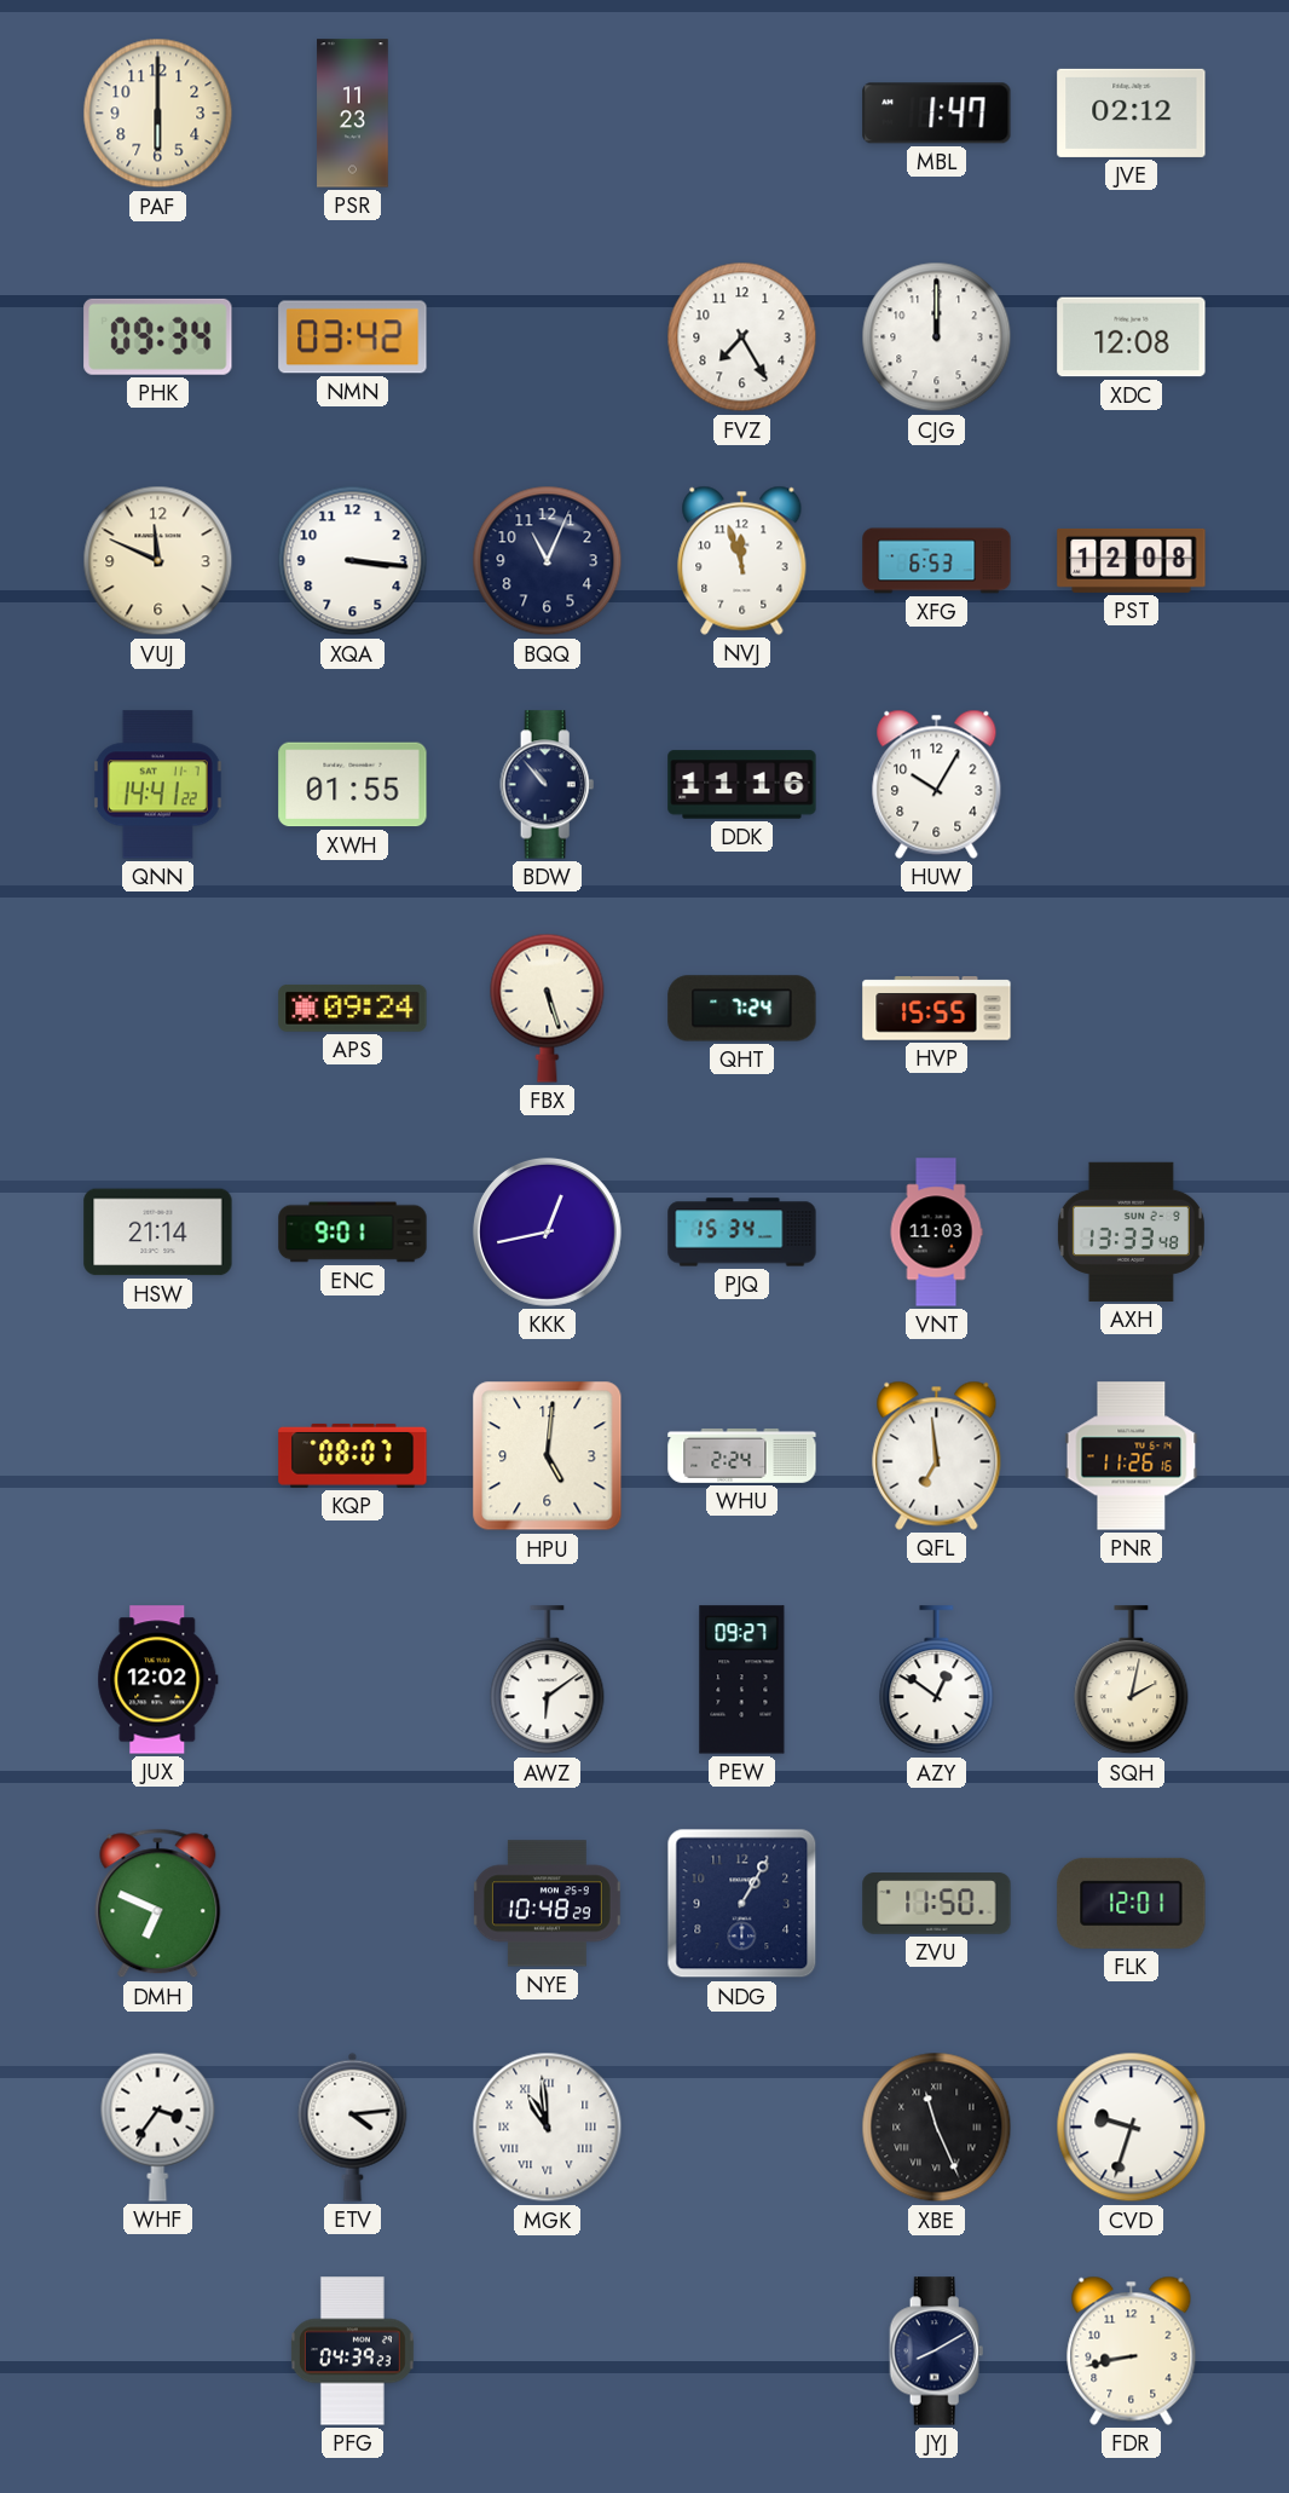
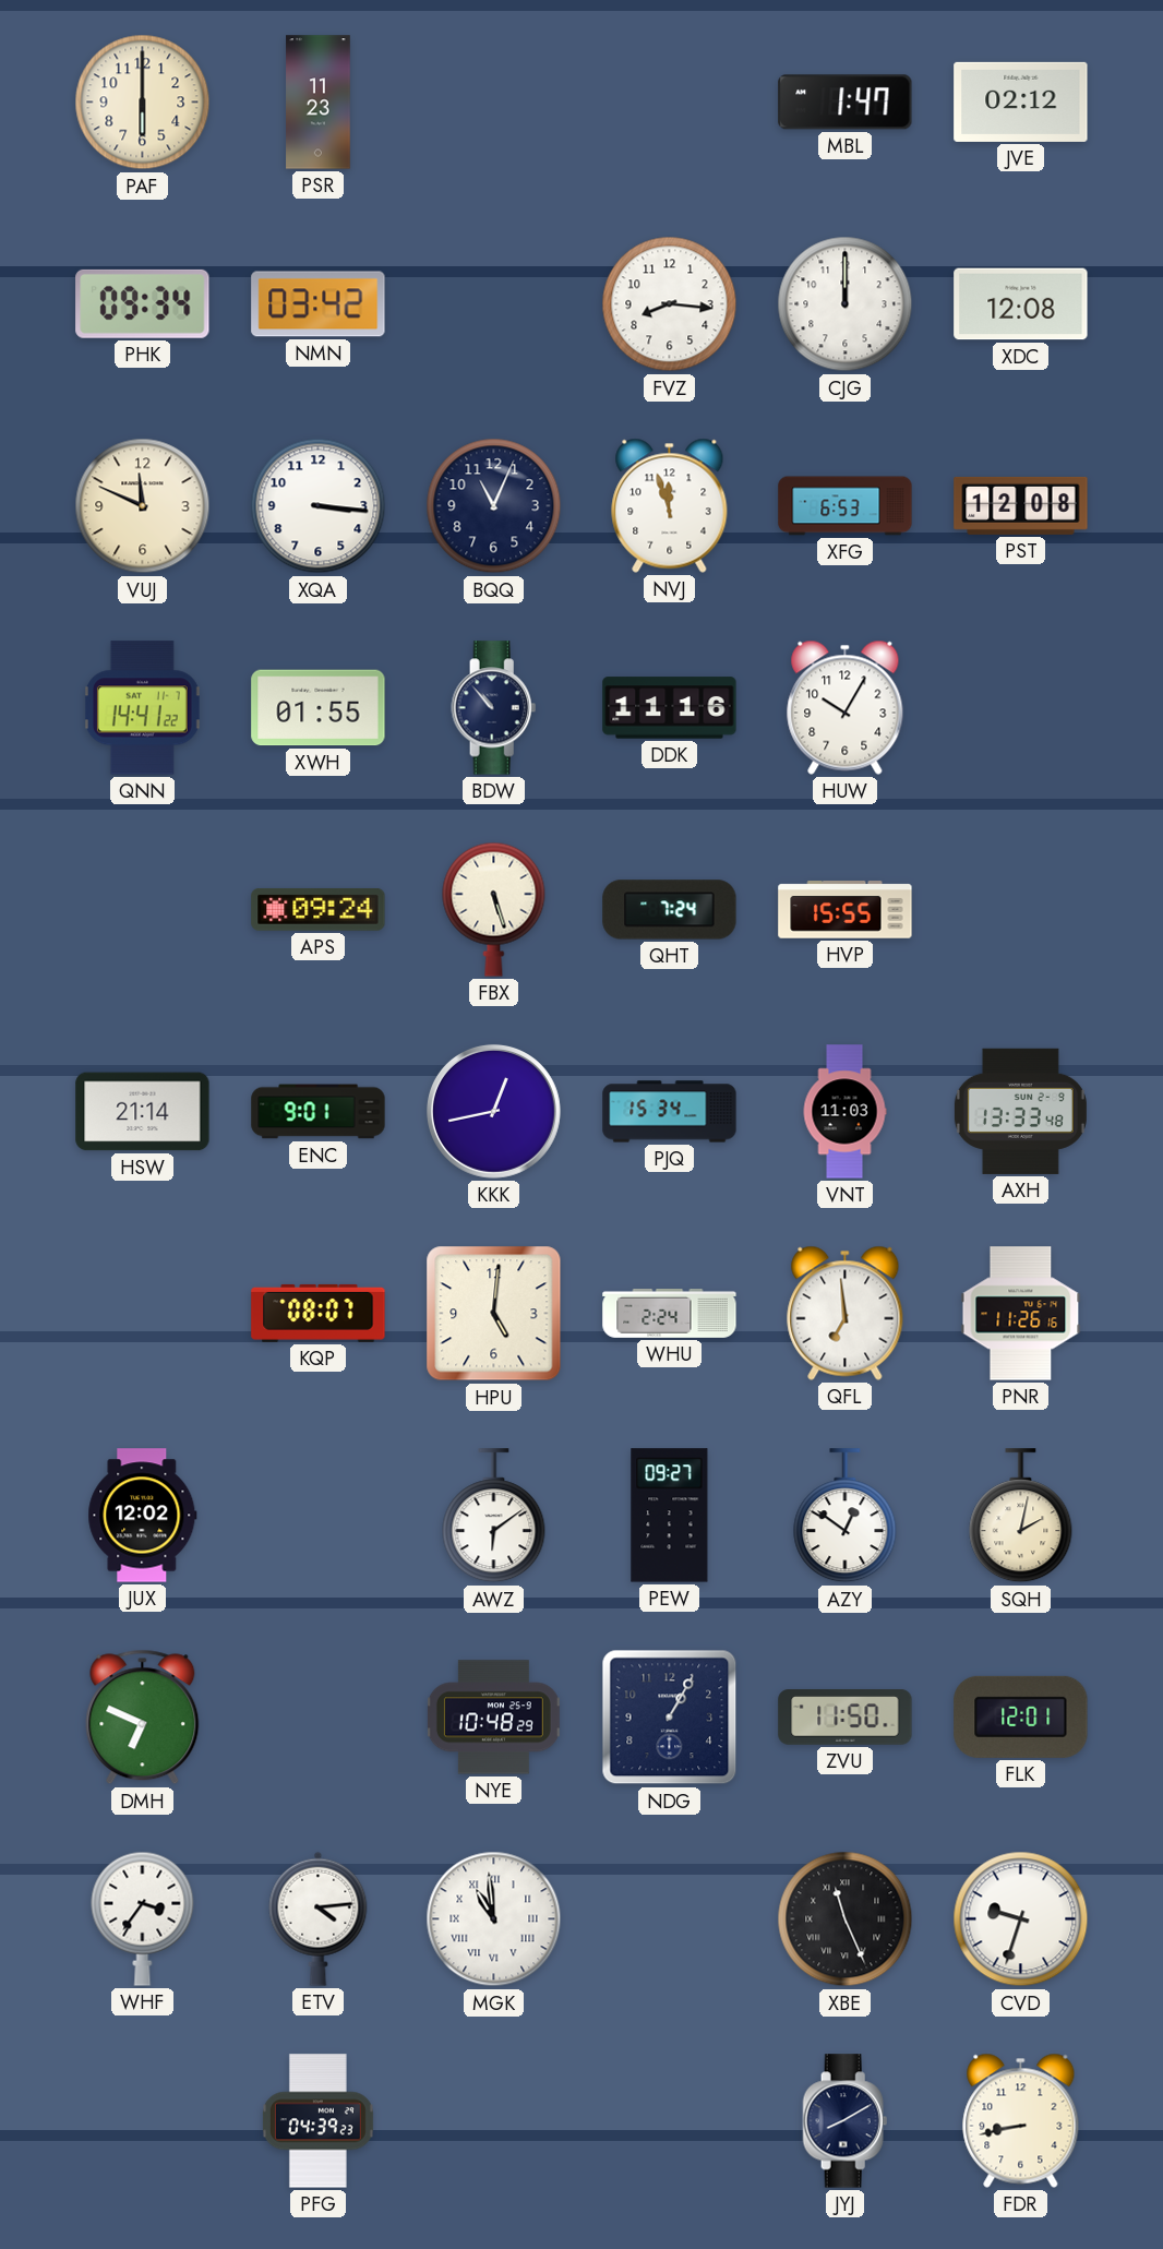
FVZ: 7:25 -> 8:16
